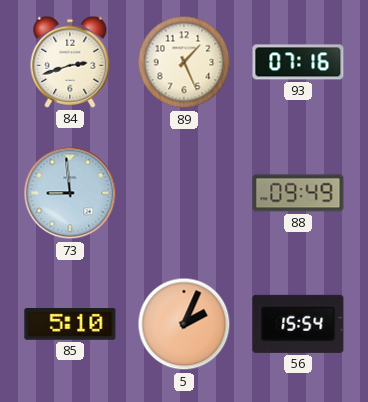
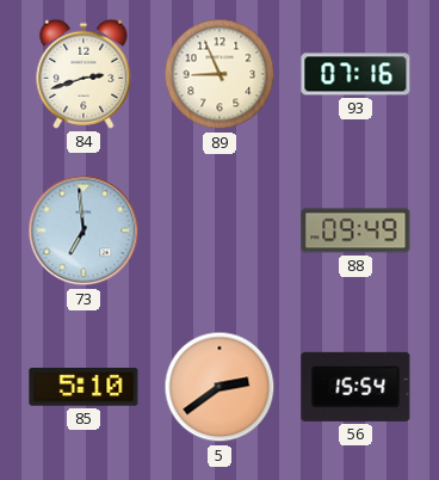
89: 1:26 -> 8:56
73: 8:59 -> 6:59
5: 2:04 -> 2:39
